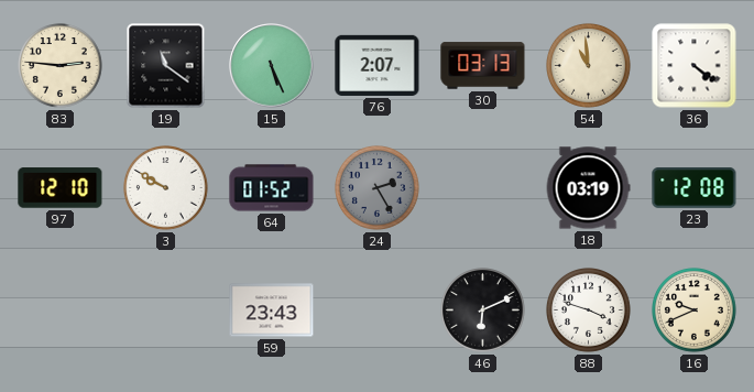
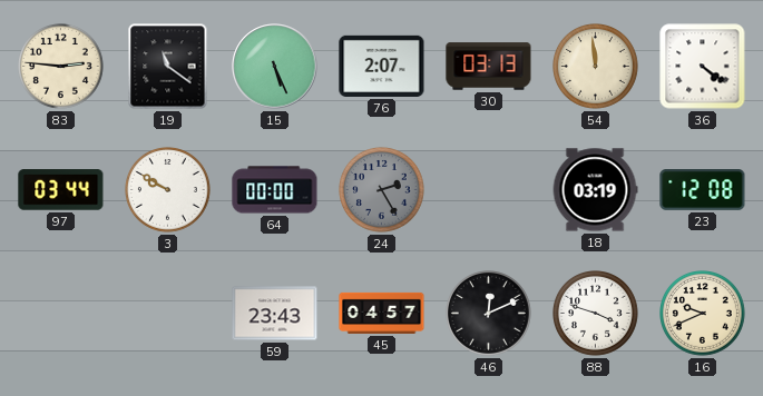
54: 10:59 -> 11:59
97: 12:10 -> 03:44
64: 01:52 -> 00:00
45: none -> 04:57
46: 6:11 -> 12:11
